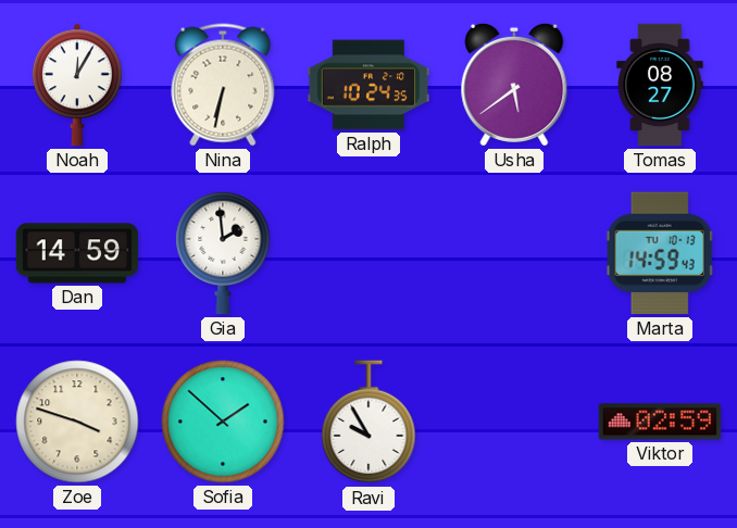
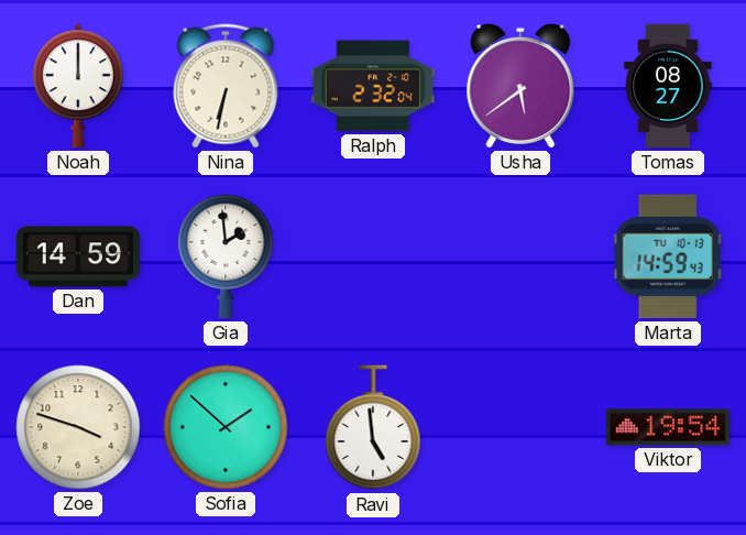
Noah: 12:05 -> 12:00
Ralph: 10:24 -> 2:32
Ravi: 9:55 -> 4:59
Viktor: 02:59 -> 19:54
